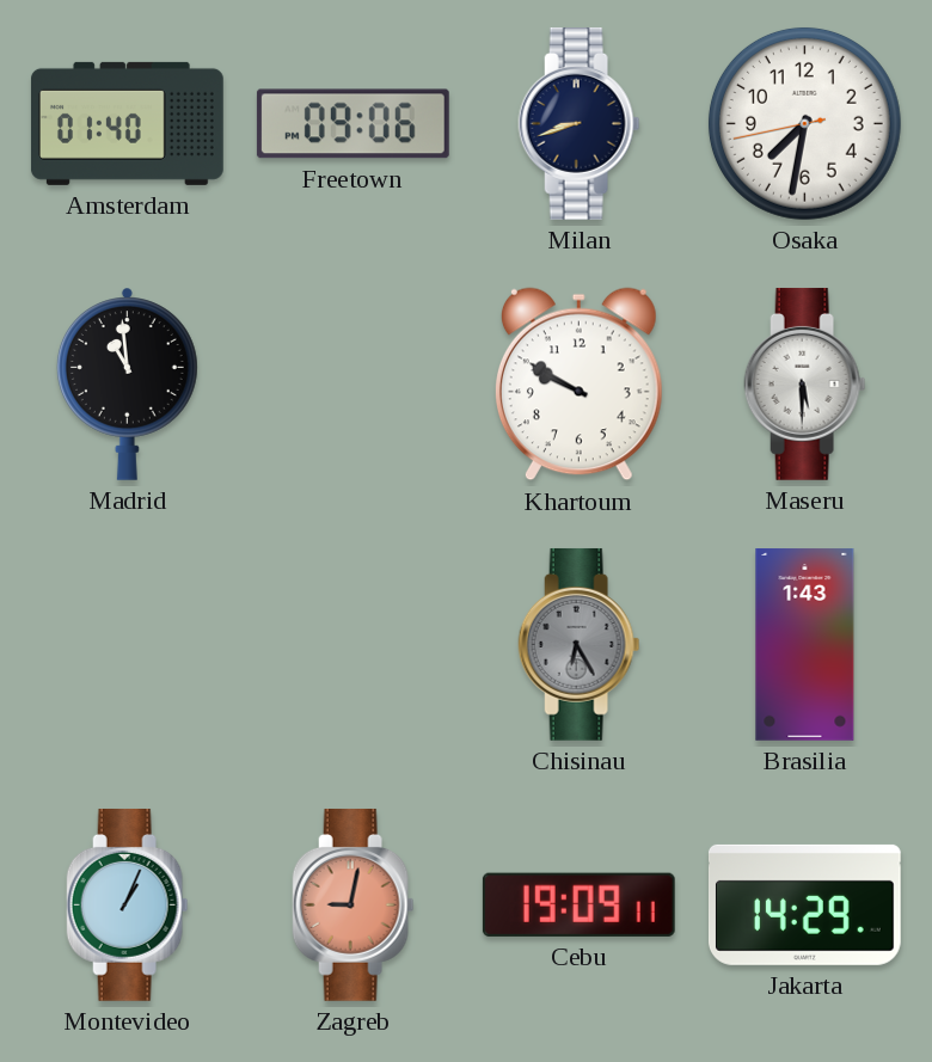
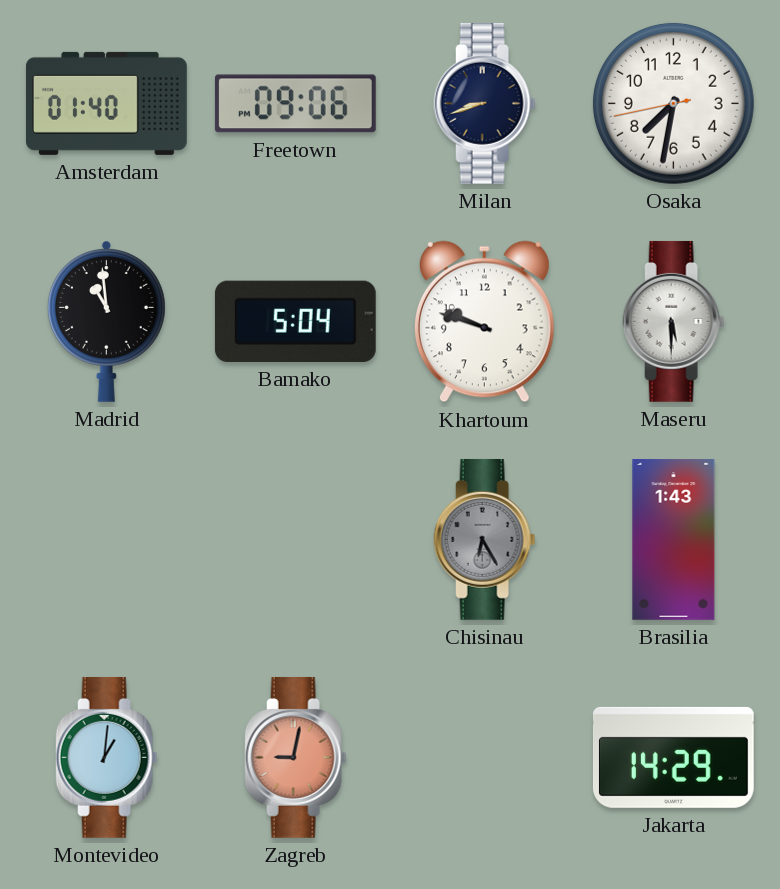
Bamako: none -> 5:04
Khartoum: 9:50 -> 9:48
Montevideo: 1:04 -> 1:01
Cebu: 19:09 -> none
